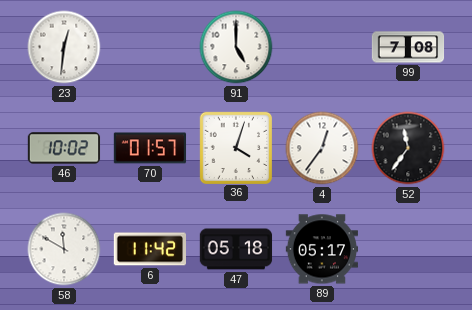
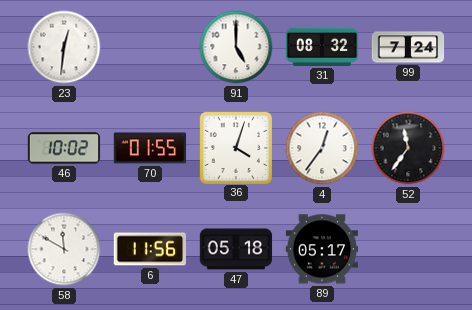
31: none -> 08:32
99: 7:08 -> 7:24
70: 01:57 -> 01:55
6: 11:42 -> 11:56
